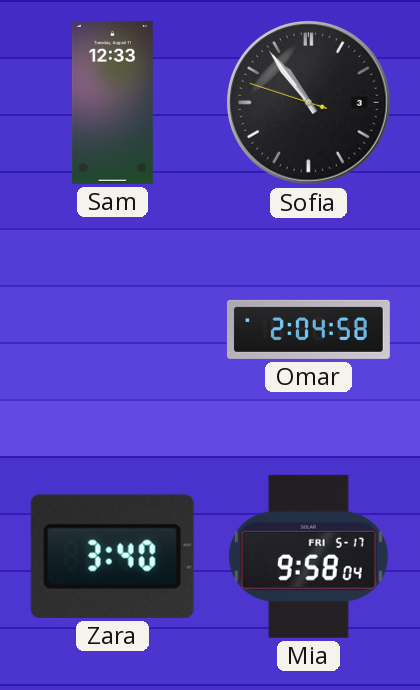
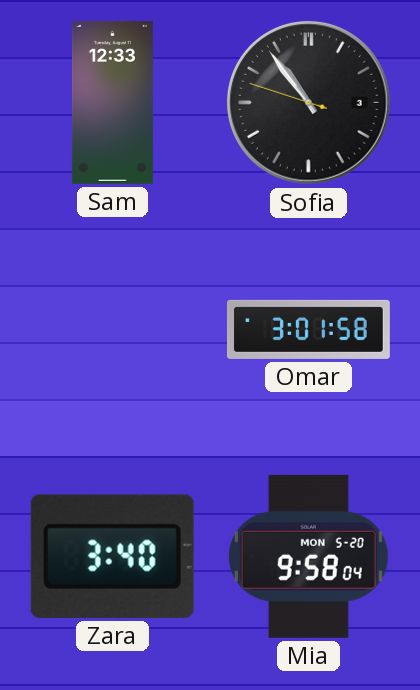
Omar: 2:04 -> 3:01
Mia date: FRI 5-17 -> MON 5-20
